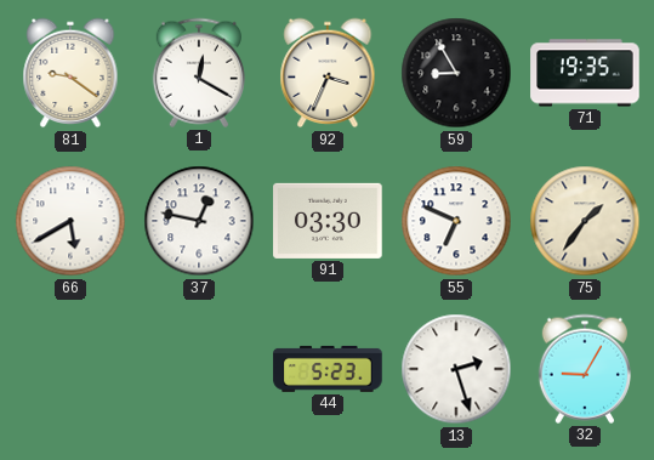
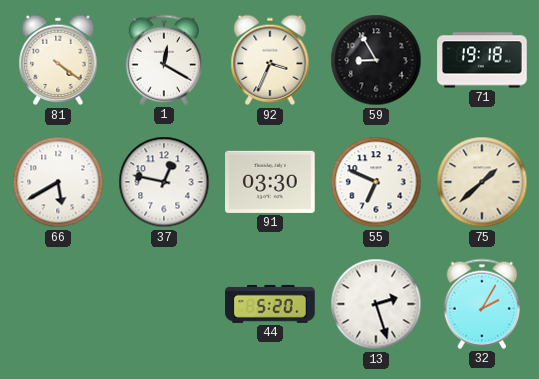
81: 9:21 -> 4:21
71: 19:35 -> 19:18
75: 1:36 -> 1:38
44: 5:23 -> 5:20
32: 9:05 -> 2:05
